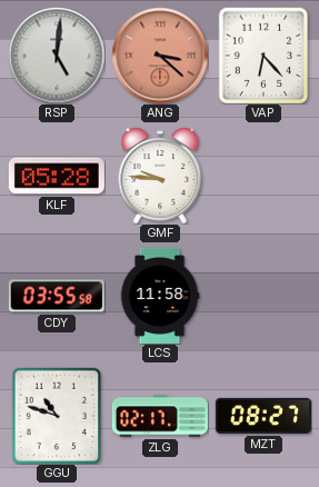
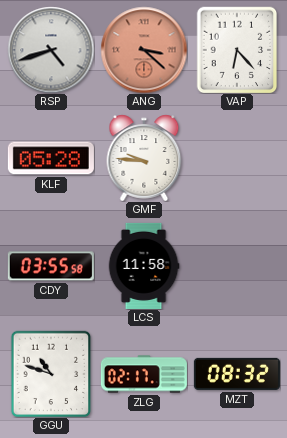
RSP: 5:01 -> 4:42
MZT: 08:27 -> 08:32
